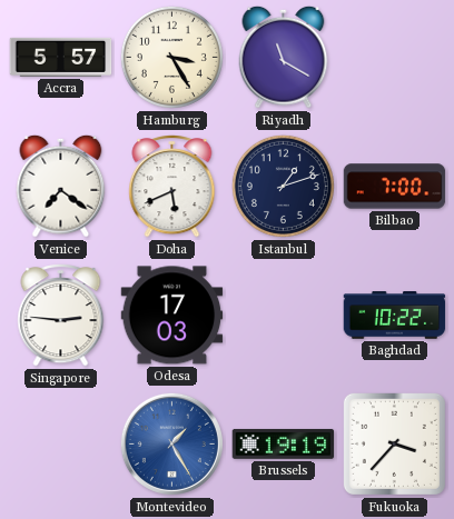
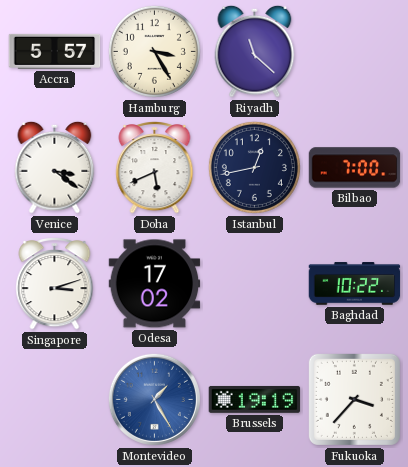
Riyadh: 11:20 -> 11:22
Venice: 7:21 -> 3:21
Istanbul: 1:12 -> 12:43
Singapore: 2:46 -> 3:12
Odesa: 17:03 -> 17:02
